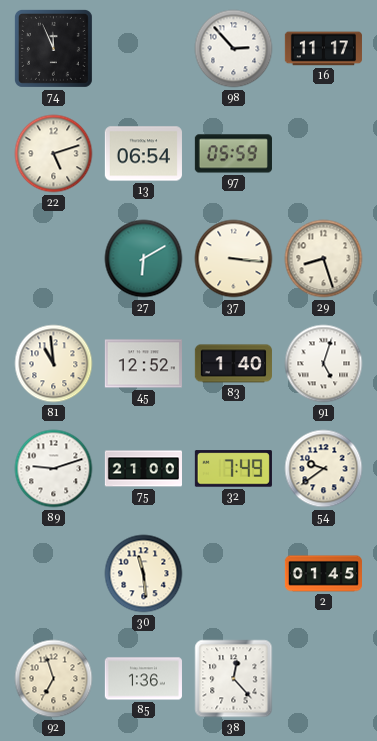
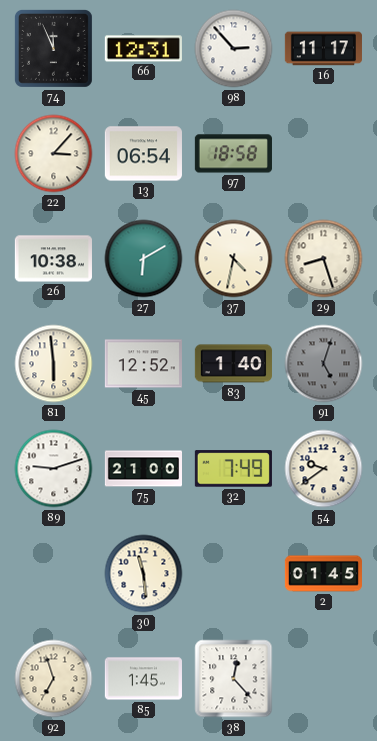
66: none -> 12:31
22: 5:12 -> 3:07
97: 05:59 -> 18:58
26: none -> 10:38
37: 3:16 -> 4:32
81: 10:59 -> 5:59
91 dial: white -> grey
85: 1:36 -> 1:45
